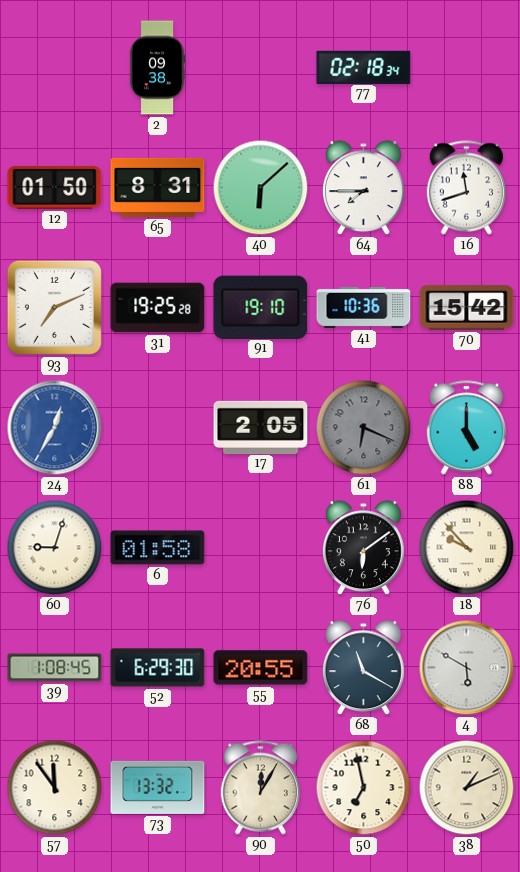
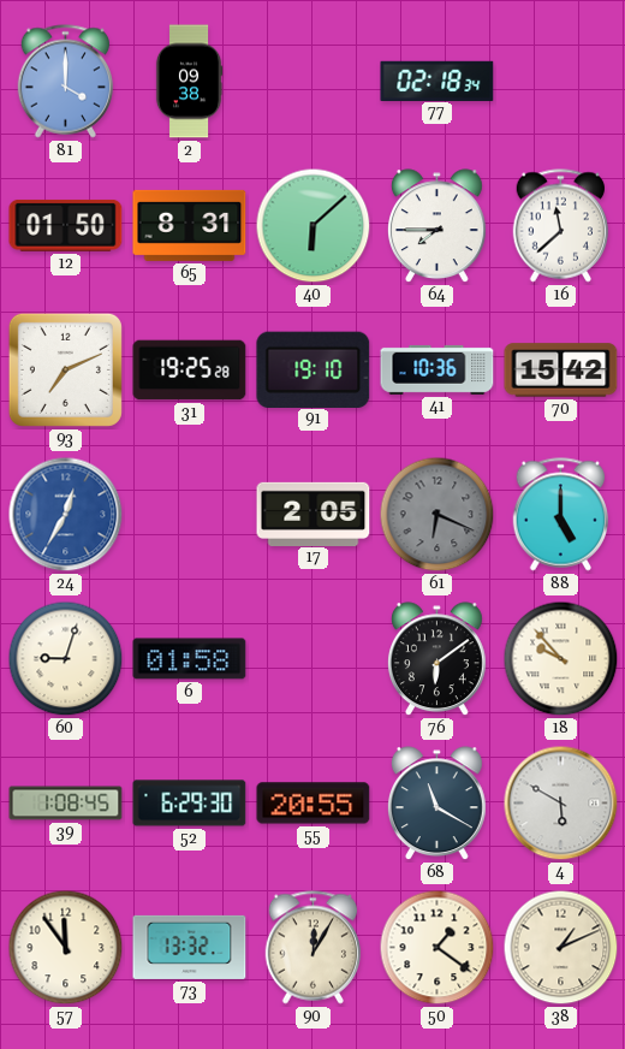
81: none -> 4:00
16: 11:42 -> 11:38
50: 6:58 -> 1:21
